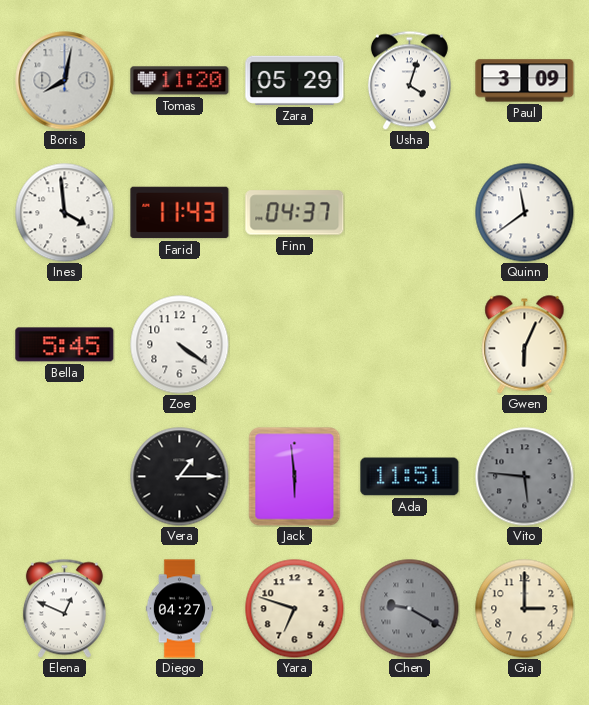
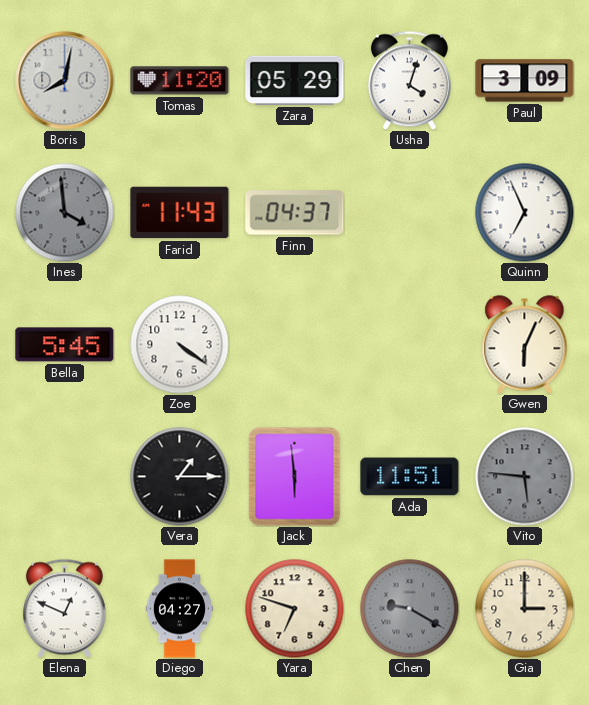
Ines dial: white -> grey
Quinn: 11:39 -> 6:56
